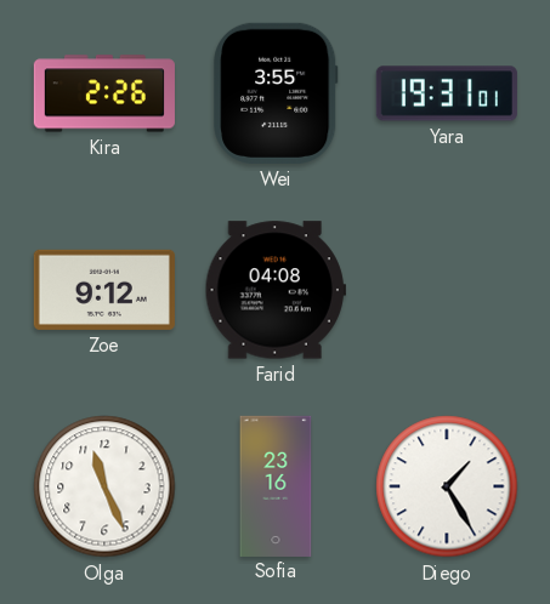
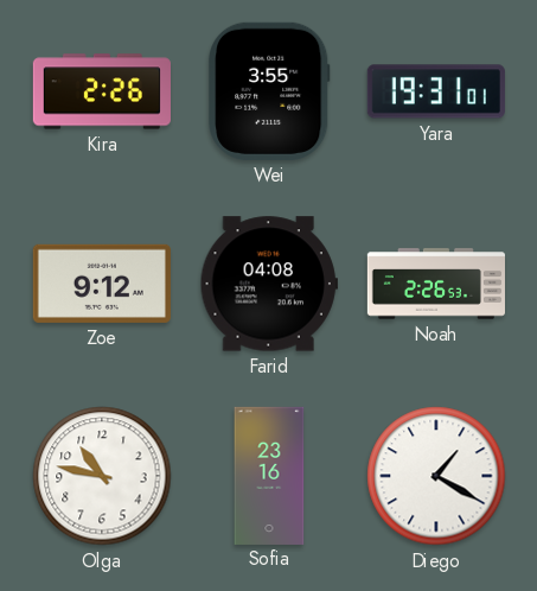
Noah: none -> 2:26
Olga: 11:26 -> 10:47
Diego: 1:25 -> 1:20
